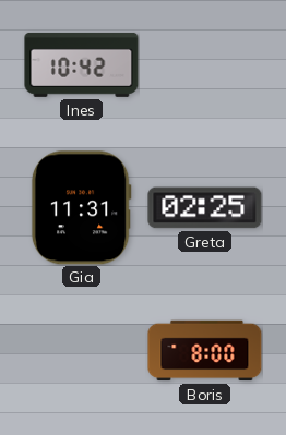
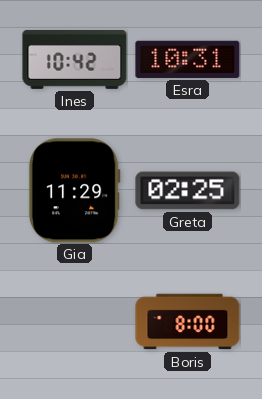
Esra: none -> 10:31
Gia: 11:31 -> 11:29
